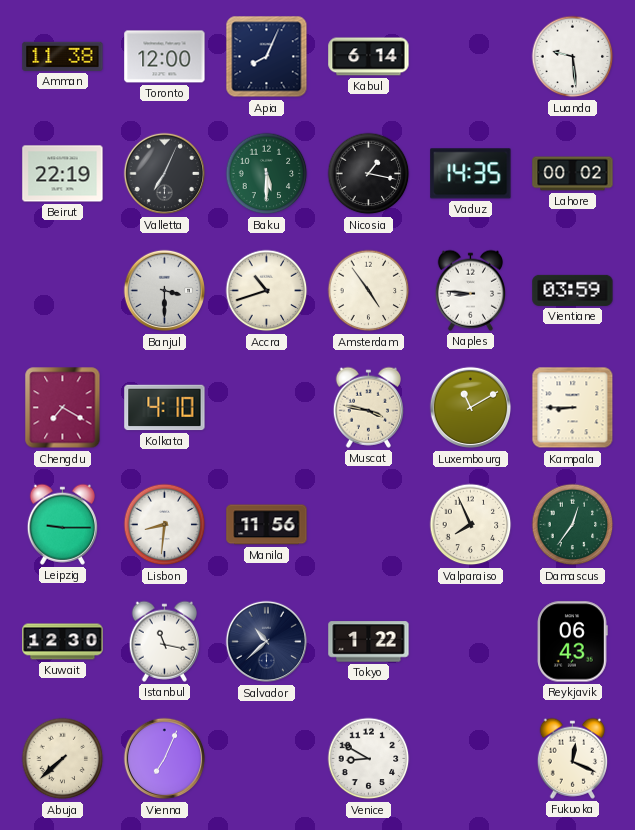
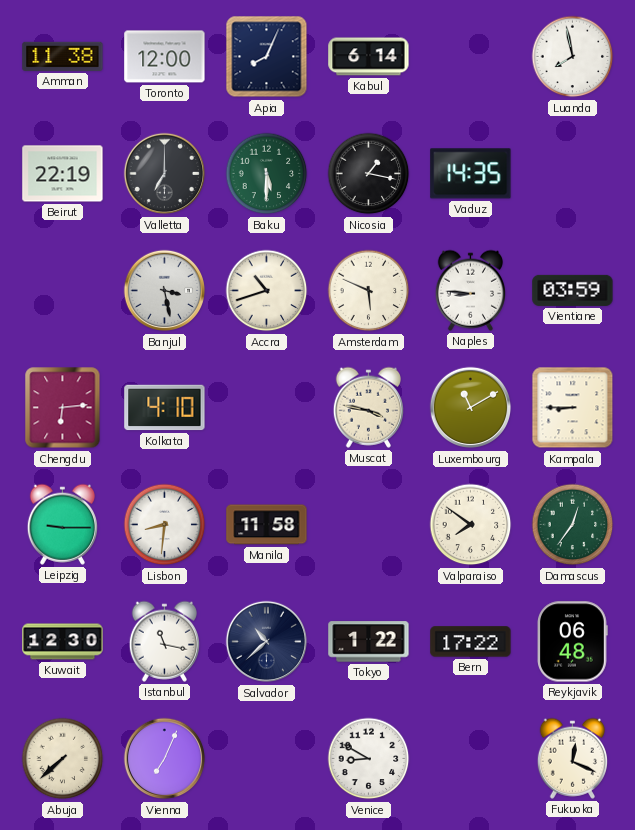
Luanda: 9:29 -> 7:58
Valletta: 7:04 -> 7:00
Lahore: 00:02 -> none
Banjul: 3:30 -> 3:28
Amsterdam: 4:54 -> 5:49
Chengdu: 7:20 -> 6:14
Manila: 11:56 -> 11:58
Valparaiso: 7:56 -> 7:51
Bern: none -> 17:22
Reykjavik: 06:43 -> 06:48
